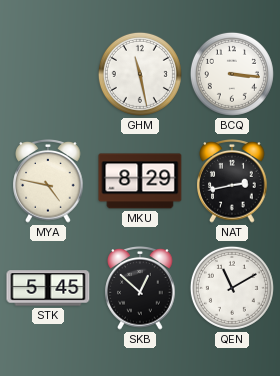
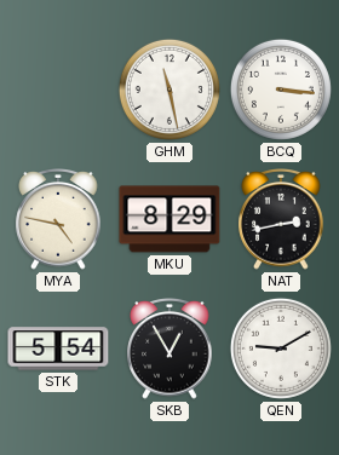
STK: 5:45 -> 5:54
SKB: 12:52 -> 12:55
QEN: 11:10 -> 9:10
